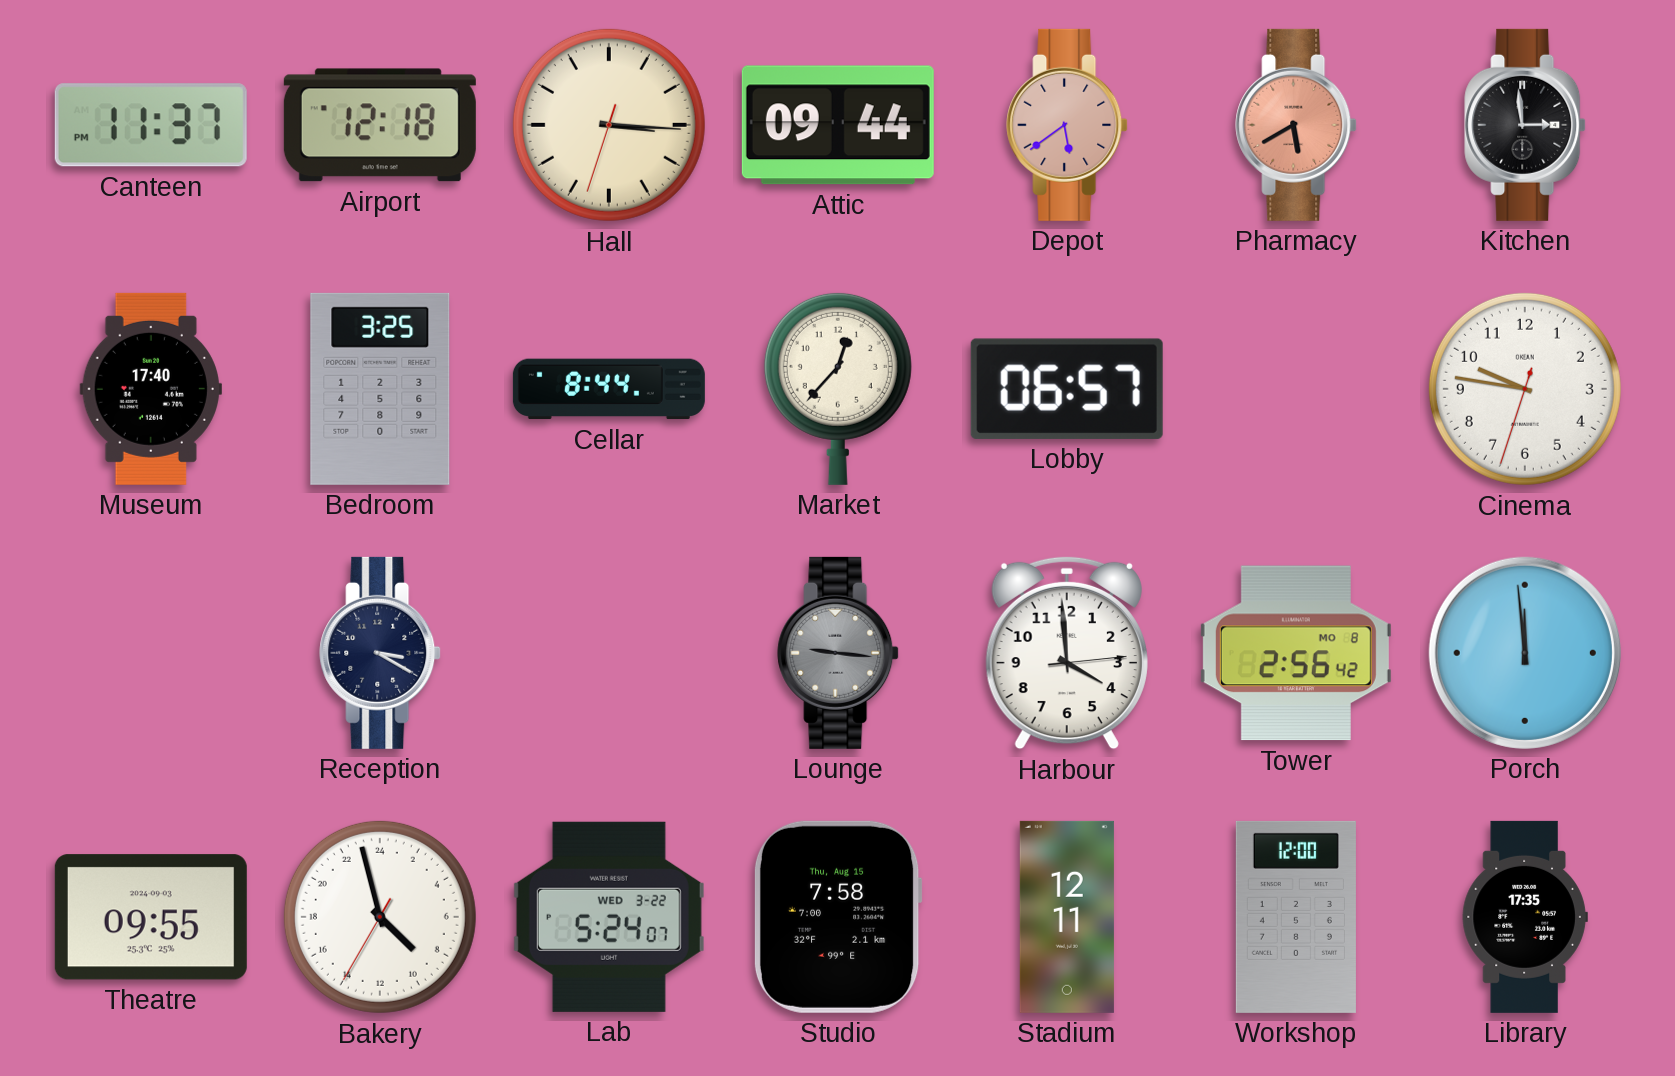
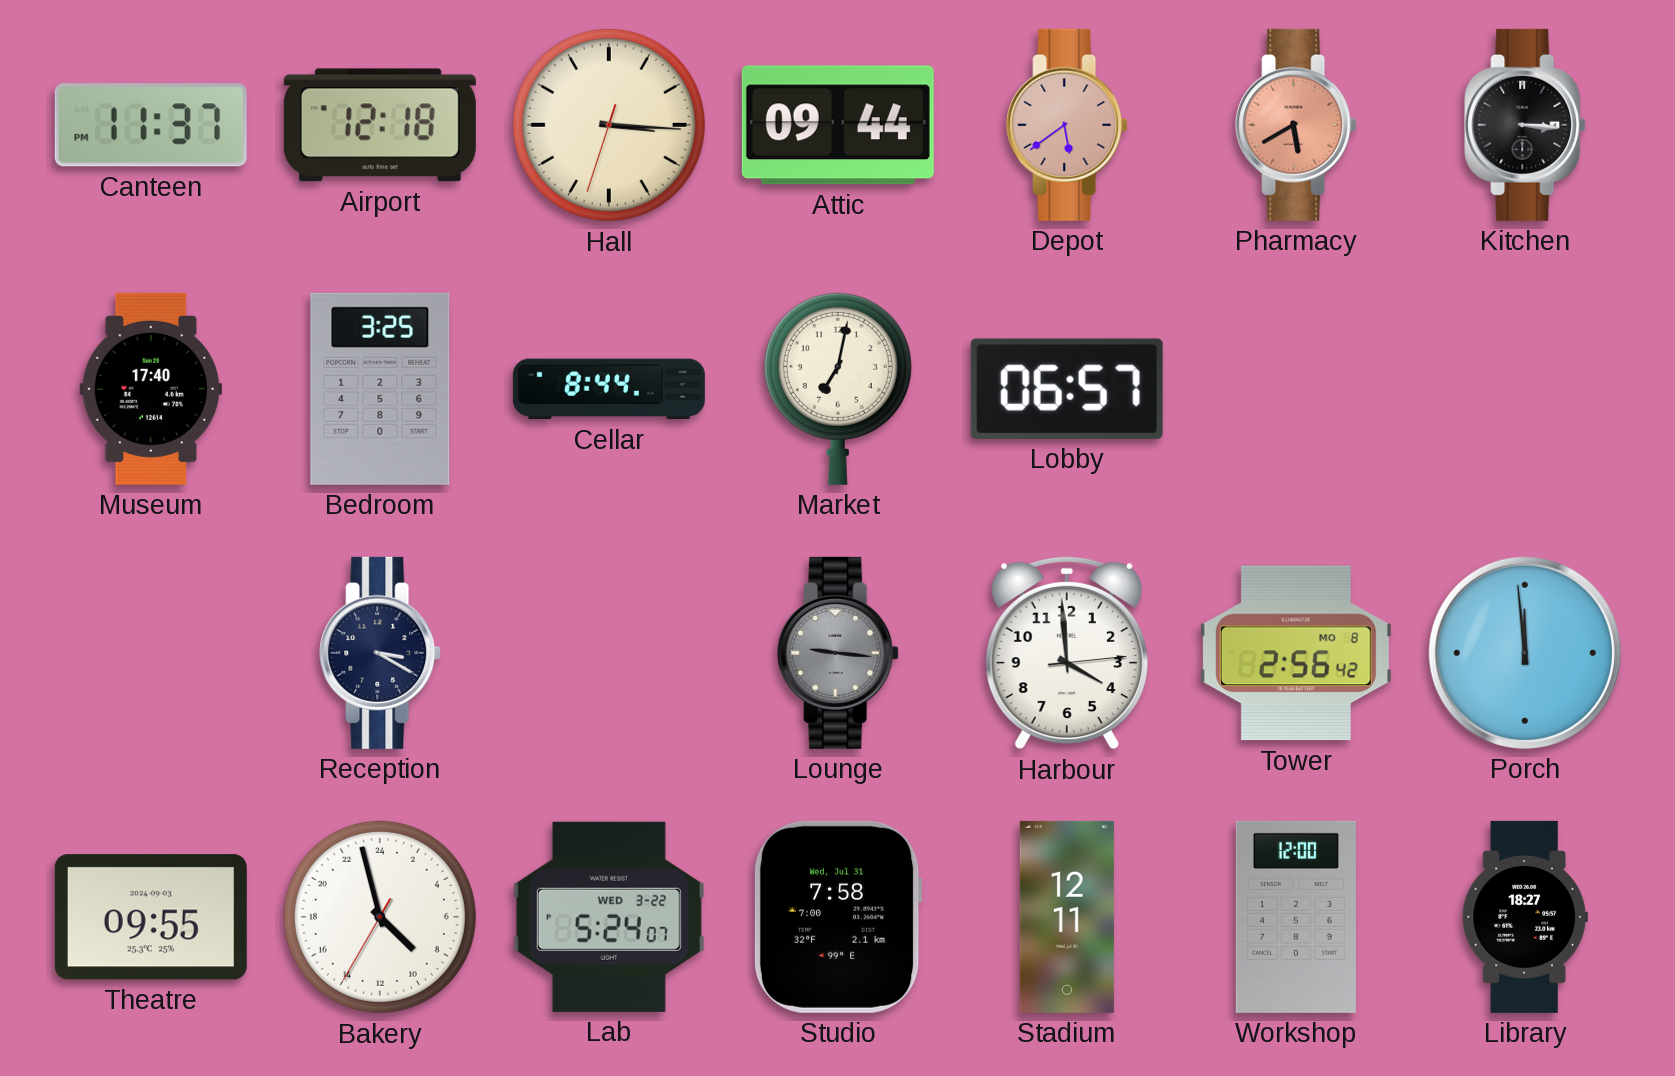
Kitchen: 2:59 -> 3:16
Market: 12:37 -> 7:02
Cinema: 9:46 -> none
Studio date: Thu, Aug 15 -> Wed, Jul 31
Library: 17:35 -> 18:27
